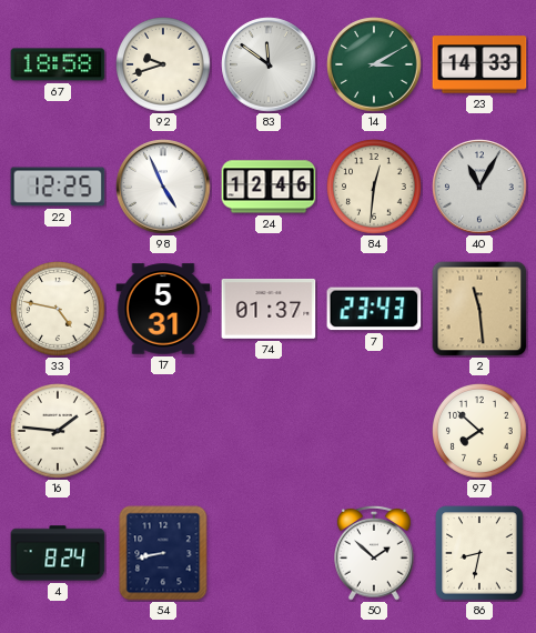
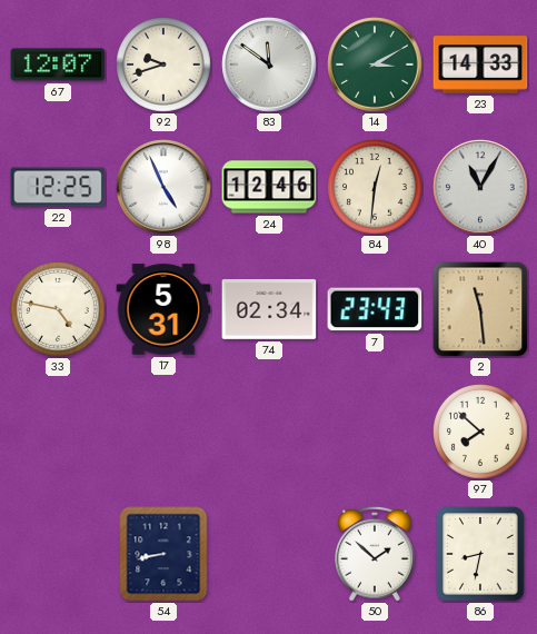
67: 18:58 -> 12:07
74: 01:37 -> 02:34
16: 1:46 -> none
4: 8:24 -> none
